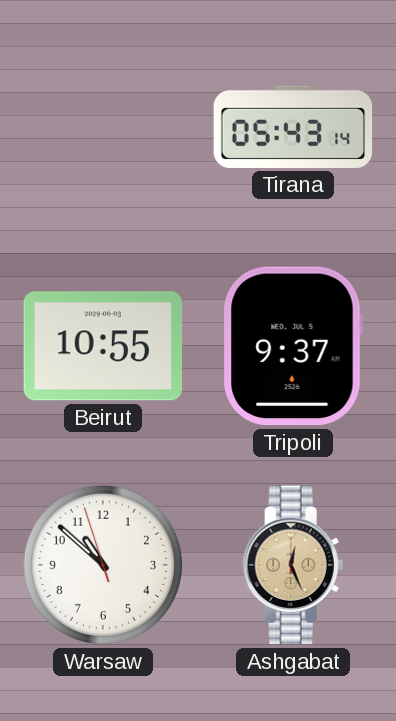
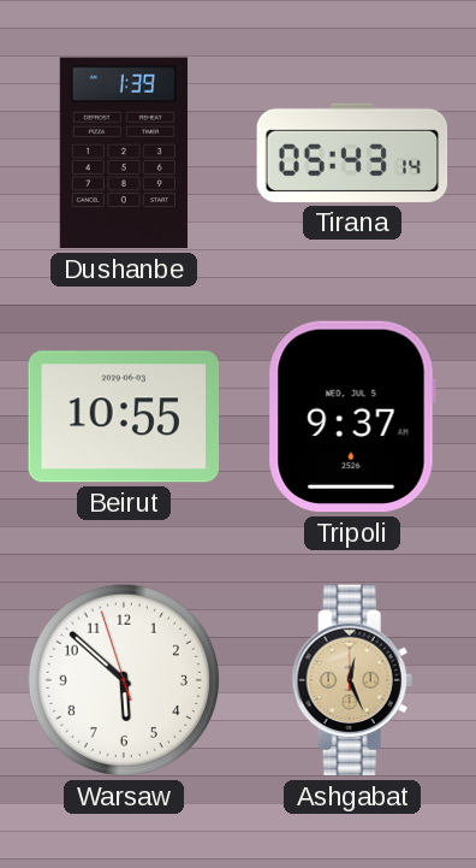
Dushanbe: none -> 1:39
Warsaw: 10:51 -> 5:51
